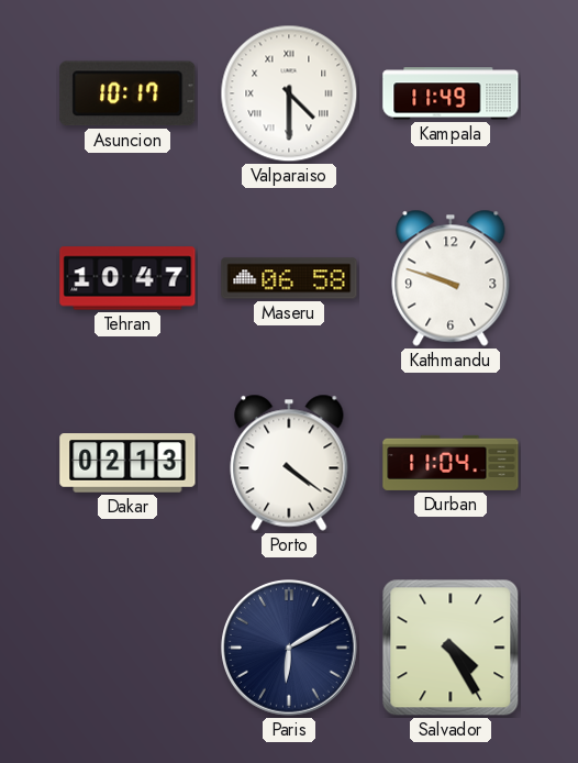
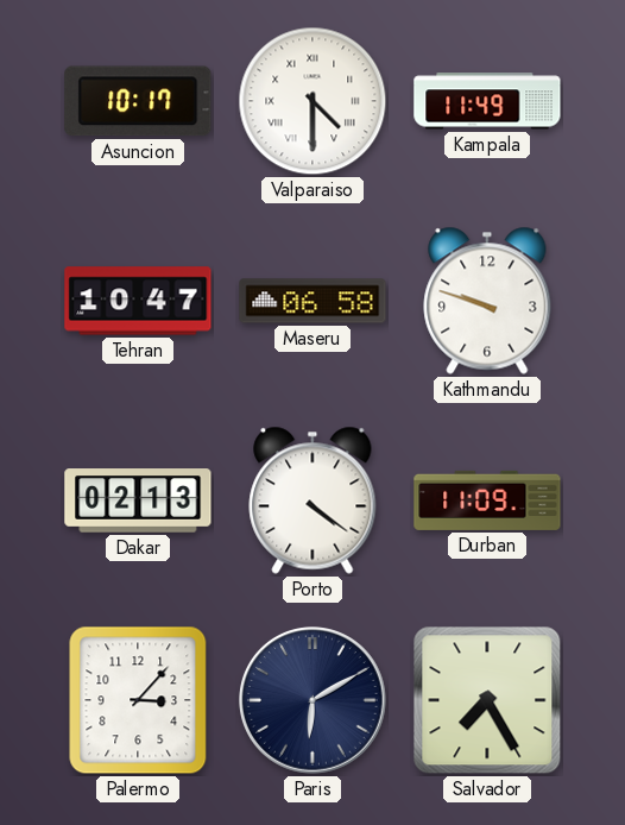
Durban: 11:04 -> 11:09
Palermo: none -> 3:07
Salvador: 4:25 -> 7:25
